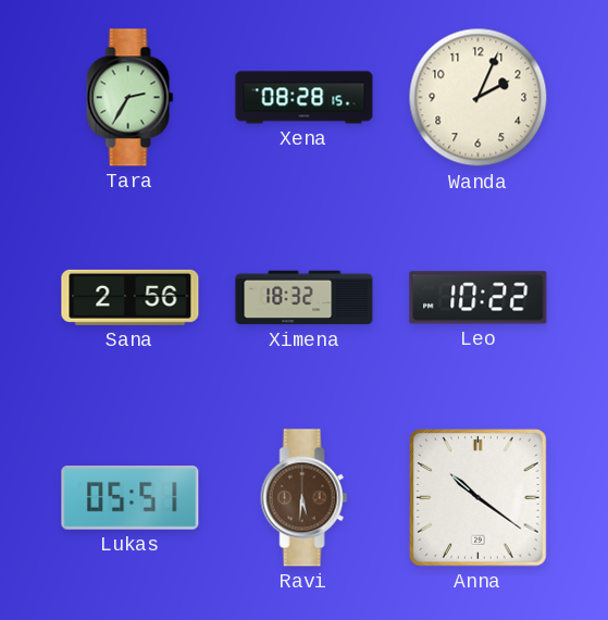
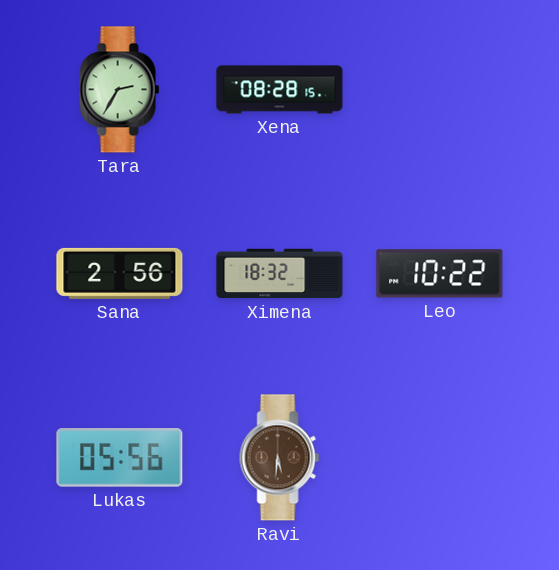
Wanda: 2:04 -> none
Lukas: 05:51 -> 05:56
Anna: 10:21 -> none
